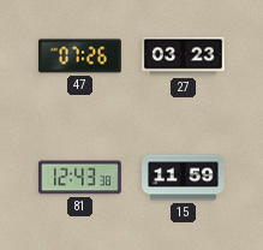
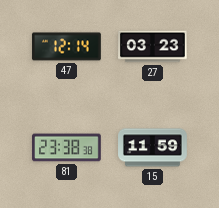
47: 07:26 -> 12:14
81: 12:43 -> 23:38
